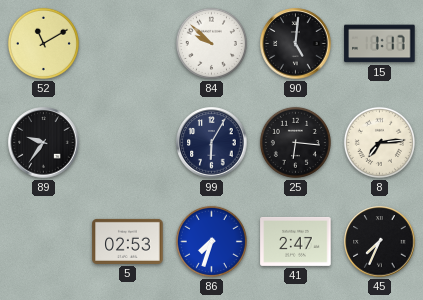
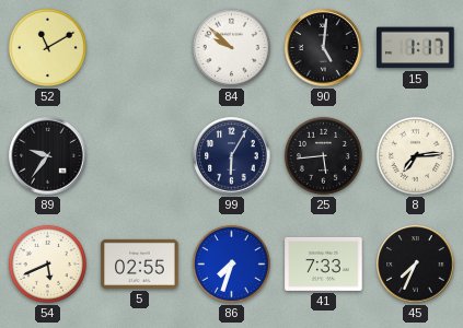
25: 6:16 -> 5:44
54: none -> 5:41
5: 02:53 -> 02:55
41: 2:47 -> 7:33
